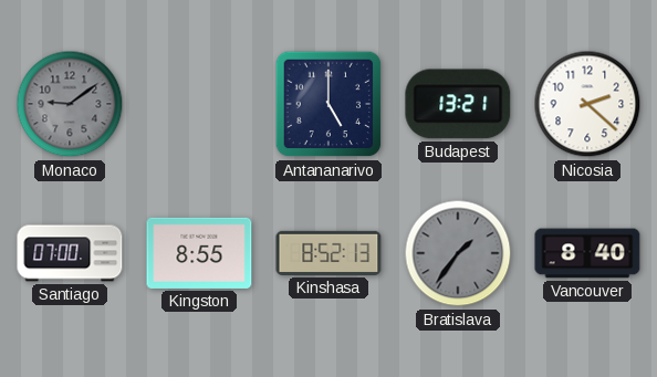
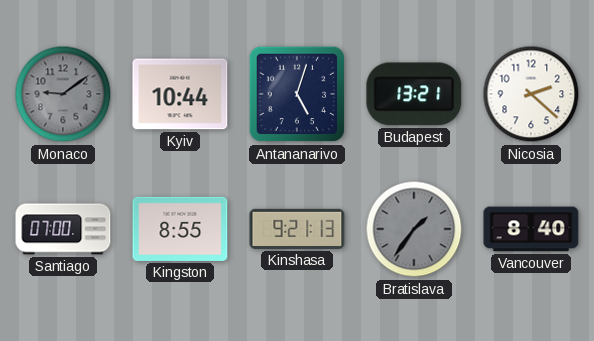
Kyiv: none -> 10:44
Antananarivo: 5:00 -> 5:03
Kinshasa: 8:52 -> 9:21
